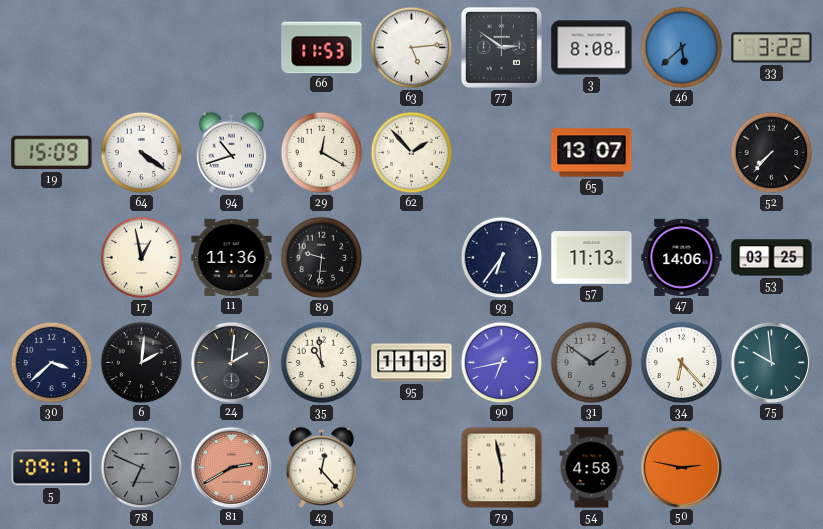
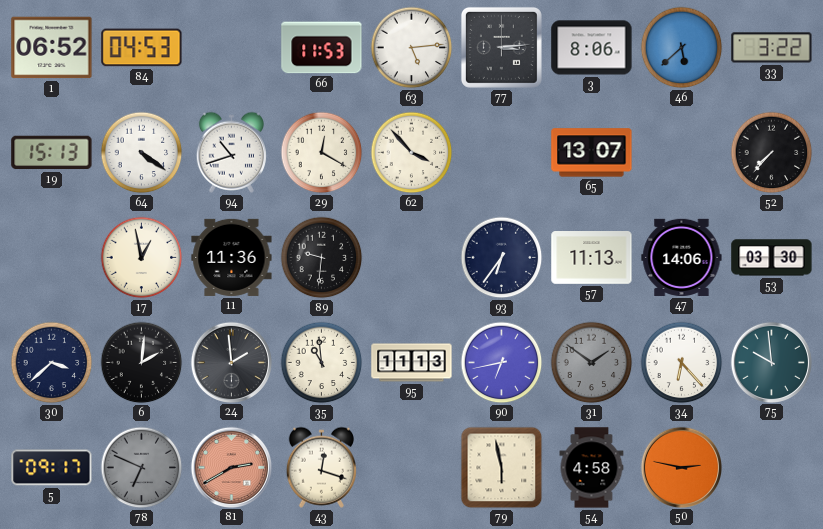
1: none -> 06:52
84: none -> 04:53
77: 2:51 -> 3:14
3: 8:08 -> 8:06
19: 15:09 -> 15:13
62: 1:53 -> 3:53
53: 03:25 -> 03:30
24: 2:01 -> 1:59
43: 12:23 -> 12:18
